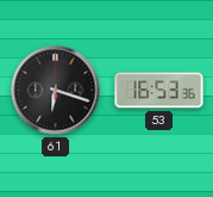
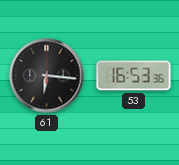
61: 6:18 -> 6:16
